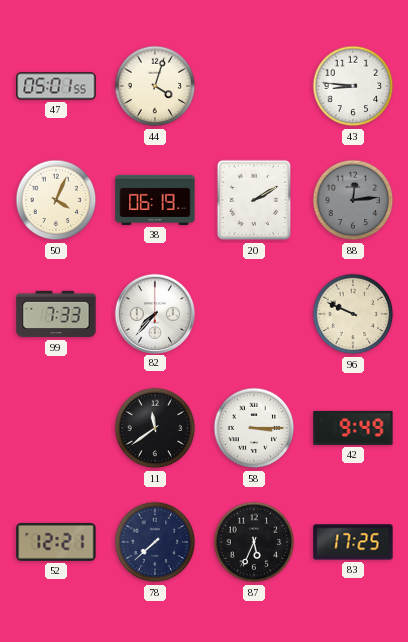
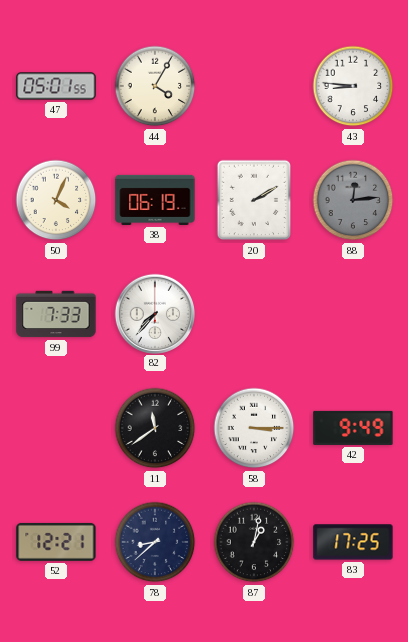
44: 4:03 -> 4:05
96: 9:49 -> none
78: 7:38 -> 8:38
87: 5:34 -> 1:02
